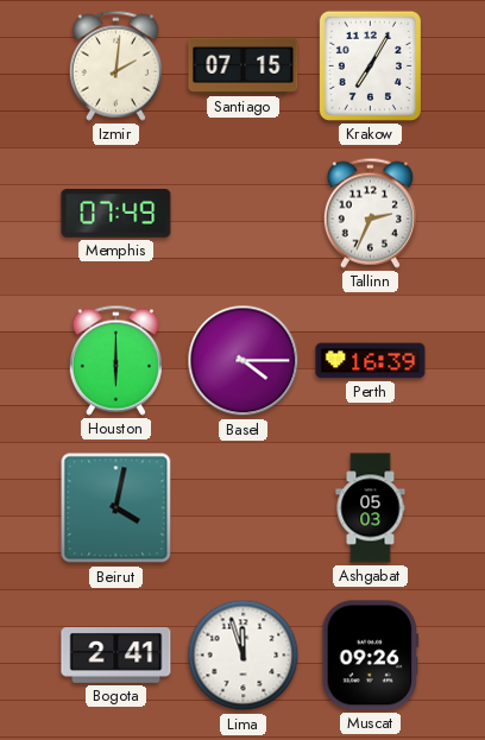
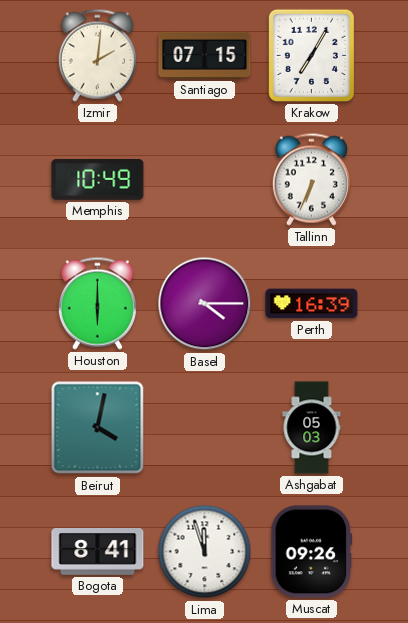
Memphis: 07:49 -> 10:49
Tallinn: 2:34 -> 6:34
Bogota: 2:41 -> 8:41
